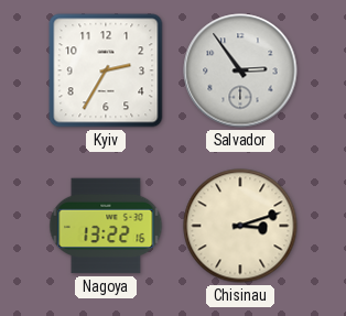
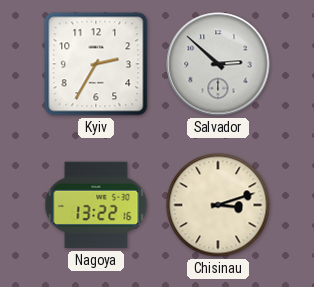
Salvador: 2:54 -> 2:52
